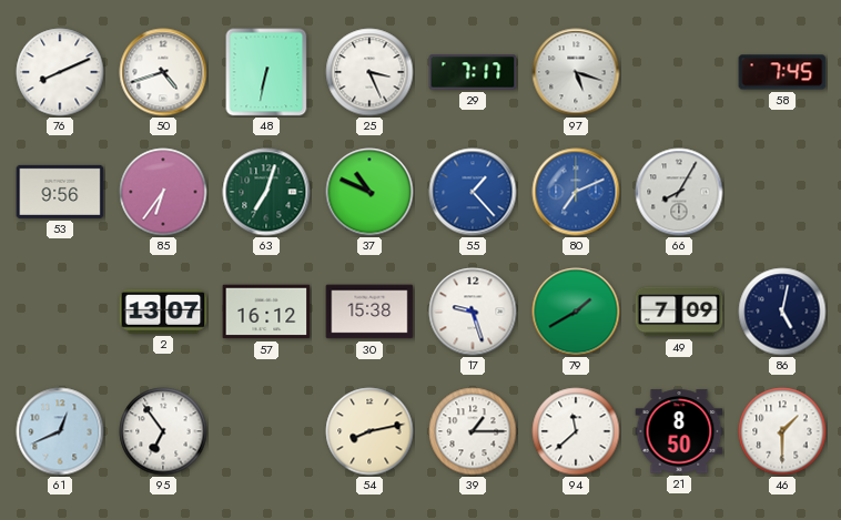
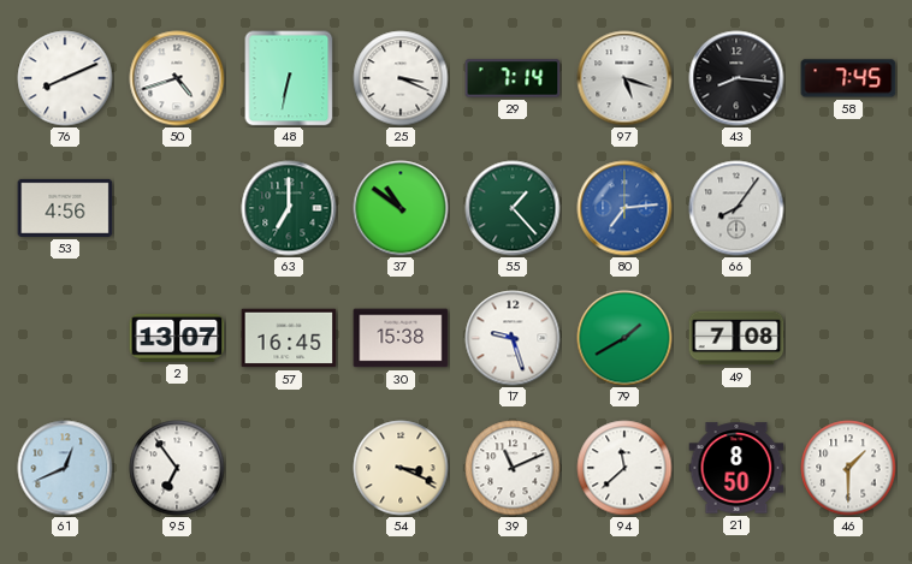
25: 3:26 -> 3:19
29: 7:17 -> 7:14
43: none -> 8:16
53: 9:56 -> 4:56
85: 6:36 -> none
63: 7:03 -> 7:00
37: 10:49 -> 10:51
55 dial: blue -> green
80: 7:11 -> 7:14
66: 8:05 -> 8:06
57: 16:12 -> 16:45
49: 7:09 -> 7:08
86: 5:02 -> none
54: 8:13 -> 3:19
39: 1:15 -> 11:11
